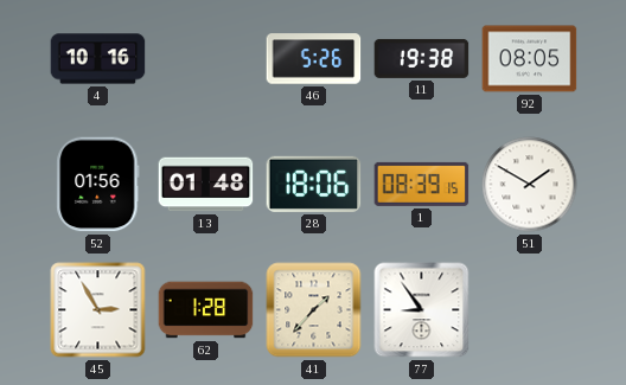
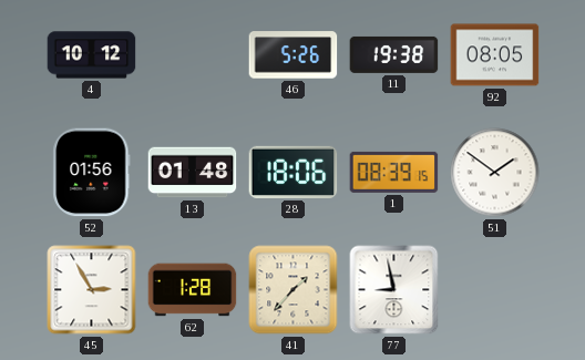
4: 10:16 -> 10:12
51: 1:50 -> 1:51
77: 8:54 -> 8:58
